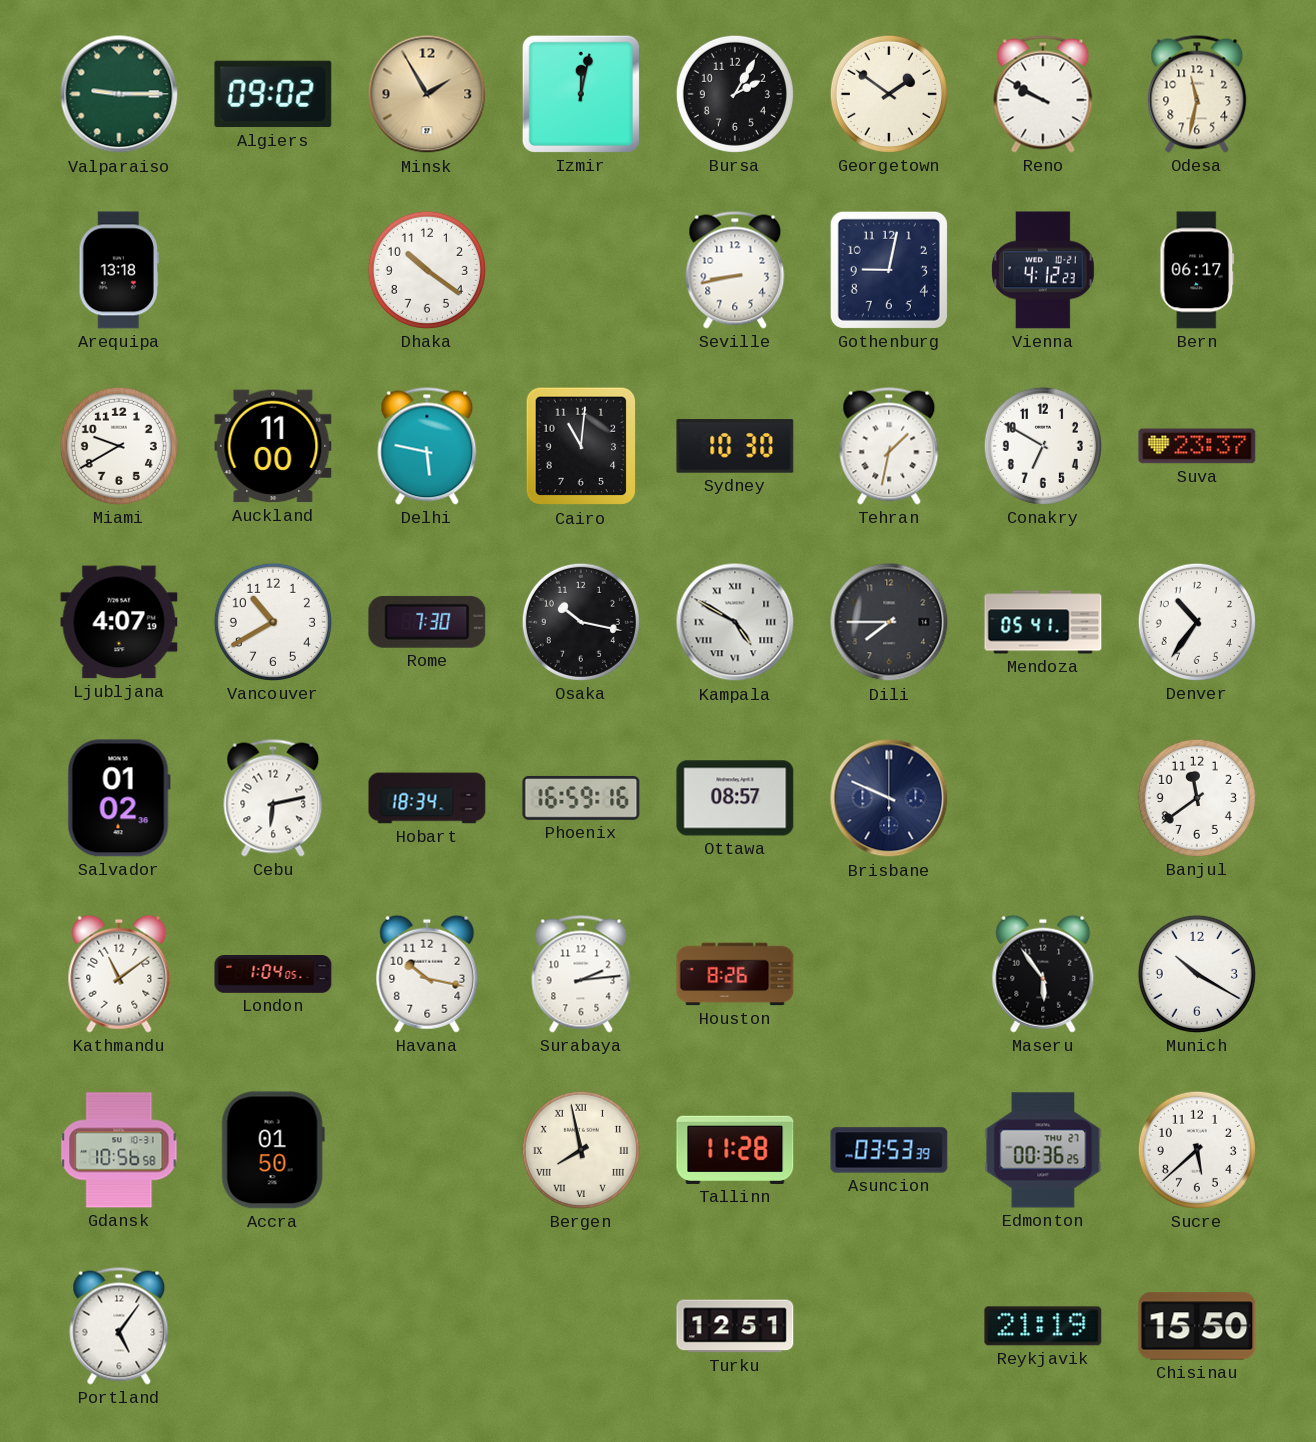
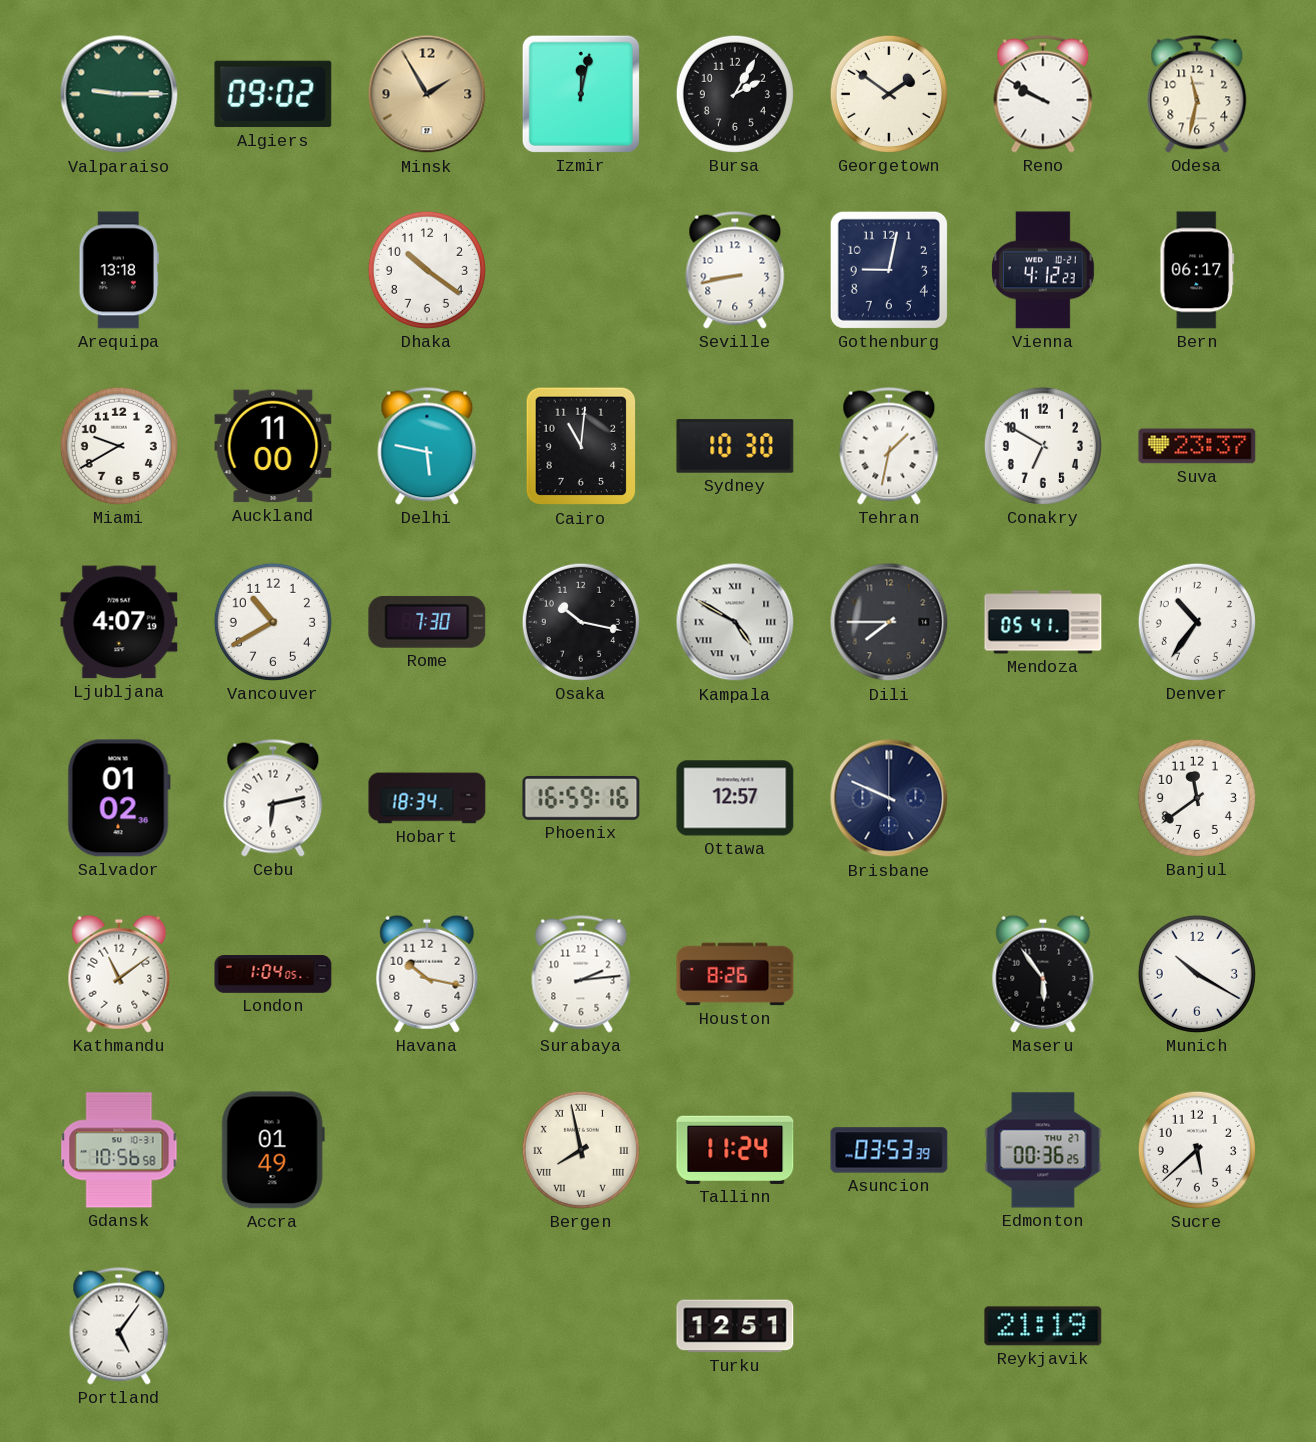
Ottawa: 08:57 -> 12:57
Accra: 01:50 -> 01:49
Tallinn: 11:28 -> 11:24
Chisinau: 15:50 -> none
